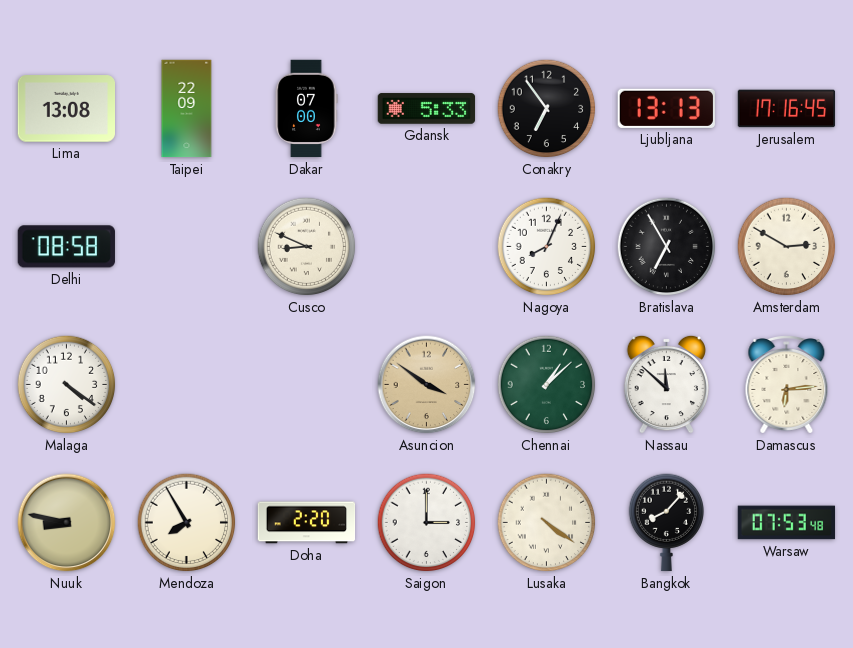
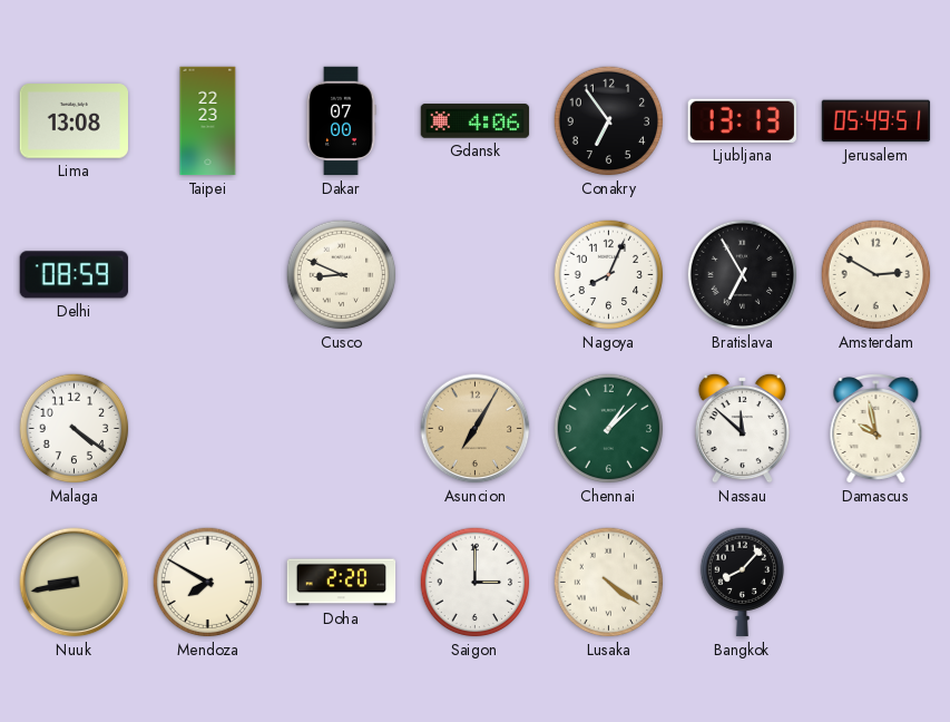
Taipei: 22:09 -> 22:23
Gdansk: 5:33 -> 4:06
Jerusalem: 17:16 -> 05:49
Delhi: 08:58 -> 08:59
Asuncion: 3:51 -> 7:05
Damascus: 6:14 -> 9:58
Nuuk: 8:47 -> 8:43
Mendoza: 7:55 -> 7:50
Warsaw: 07:53 -> none
